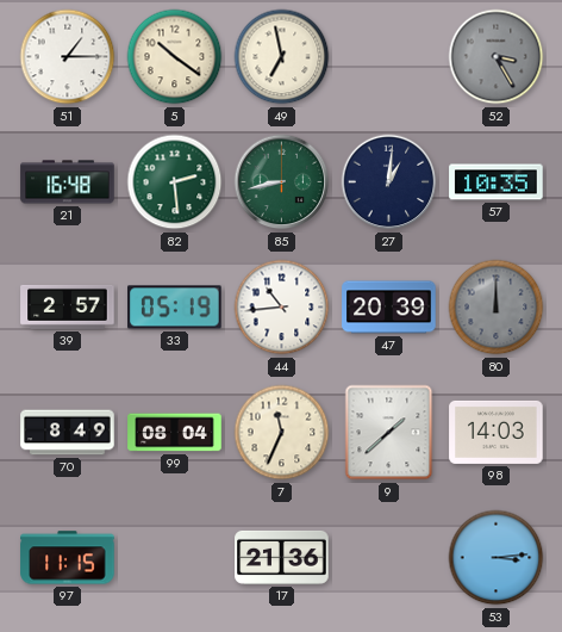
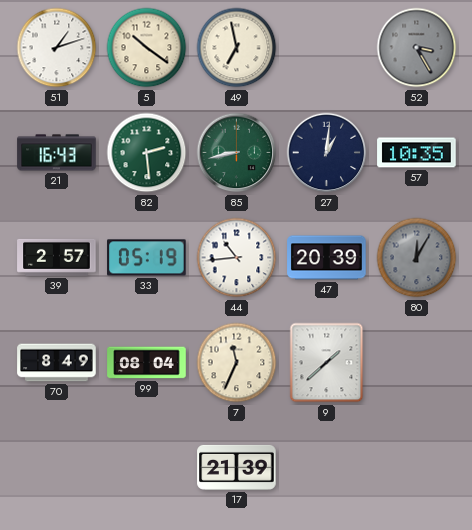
51: 1:15 -> 1:12
21: 16:48 -> 16:43
80: 12:00 -> 12:05
98: 14:03 -> none
97: 11:15 -> none
17: 21:36 -> 21:39
53: 3:14 -> none
